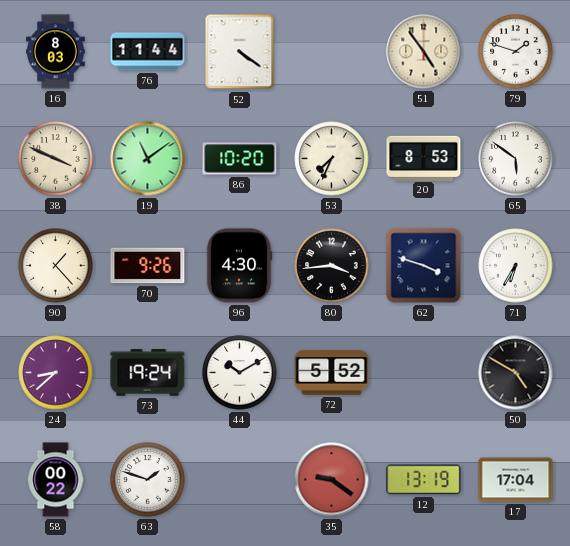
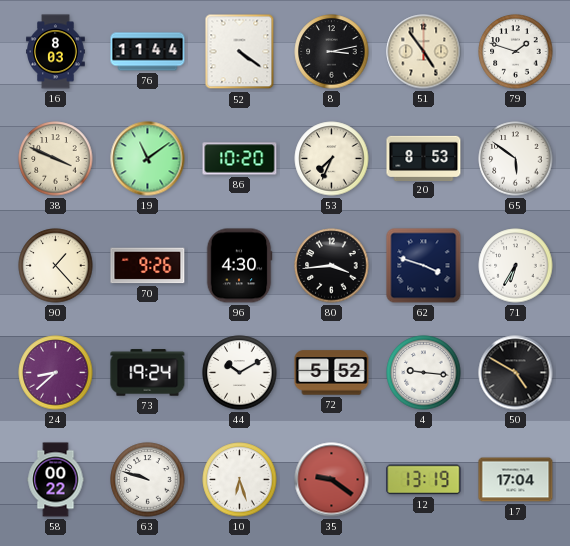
8: none -> 3:13
4: none -> 9:16
63: 1:48 -> 9:48
10: none -> 6:27
